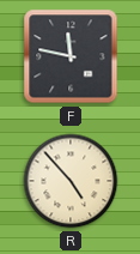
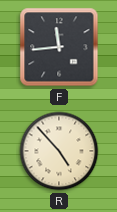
F: 11:47 -> 11:44
